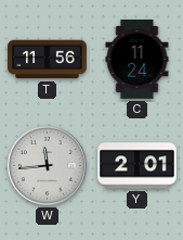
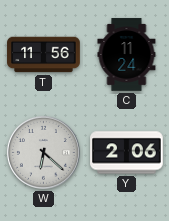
W: 11:44 -> 6:22
Y: 2:01 -> 2:06
